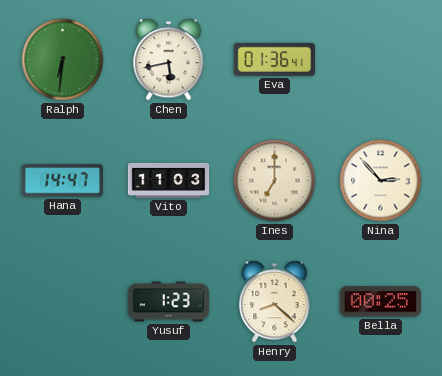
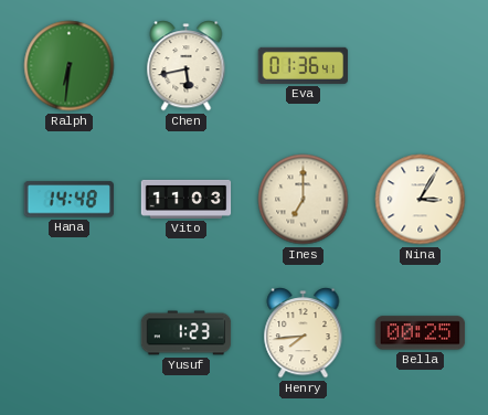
Hana: 14:47 -> 14:48
Nina: 2:53 -> 3:05
Henry: 8:22 -> 7:44
